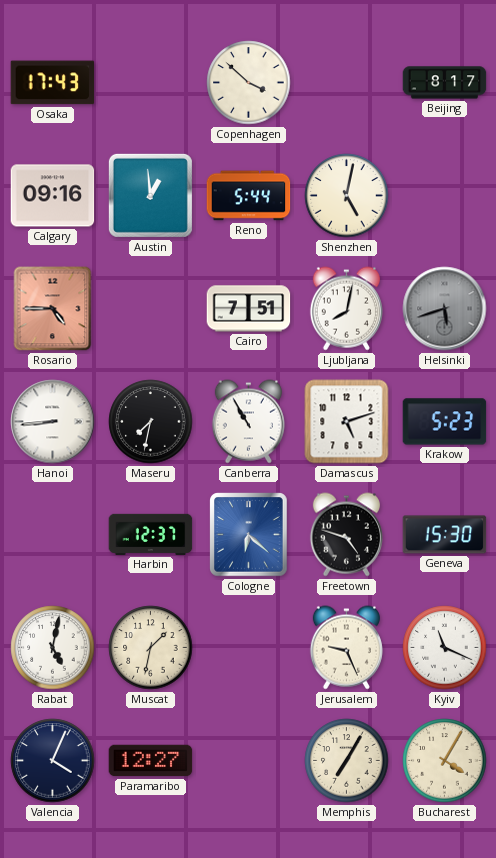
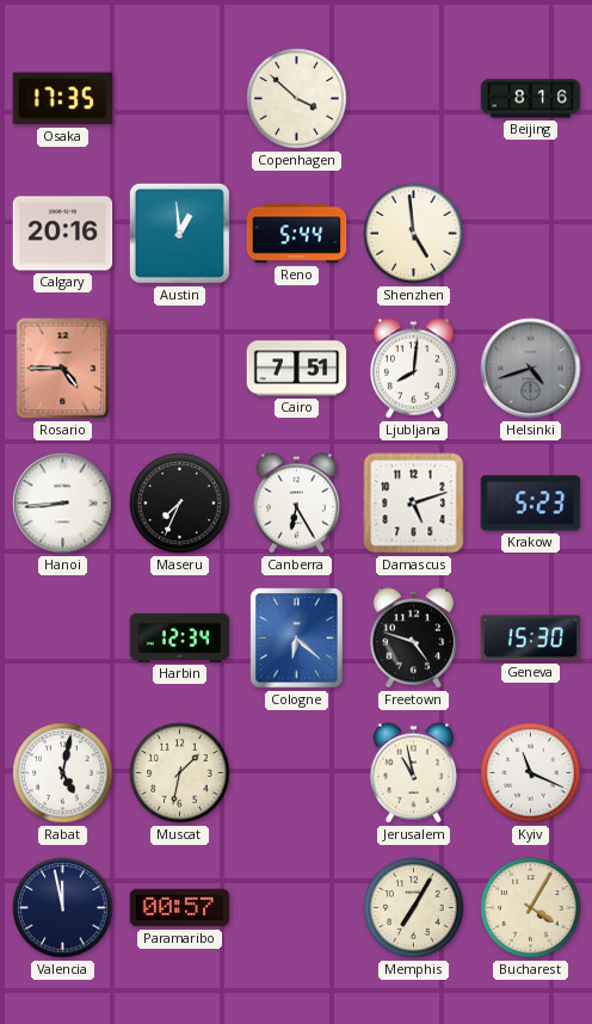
Osaka: 17:43 -> 17:35
Beijing: 8:17 -> 8:16
Calgary: 09:16 -> 20:16
Shenzhen: 5:02 -> 4:59
Ljubljana: 8:02 -> 8:01
Helsinki: 5:42 -> 4:42
Maseru: 7:32 -> 7:34
Canberra: 10:55 -> 6:25
Harbin: 12:37 -> 12:34
Jerusalem: 9:26 -> 10:58
Valencia: 4:04 -> 11:58
Paramaribo: 12:27 -> 00:57
